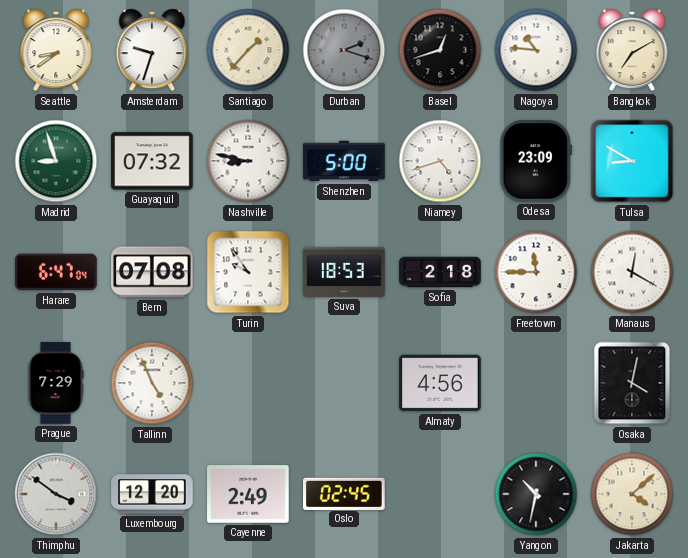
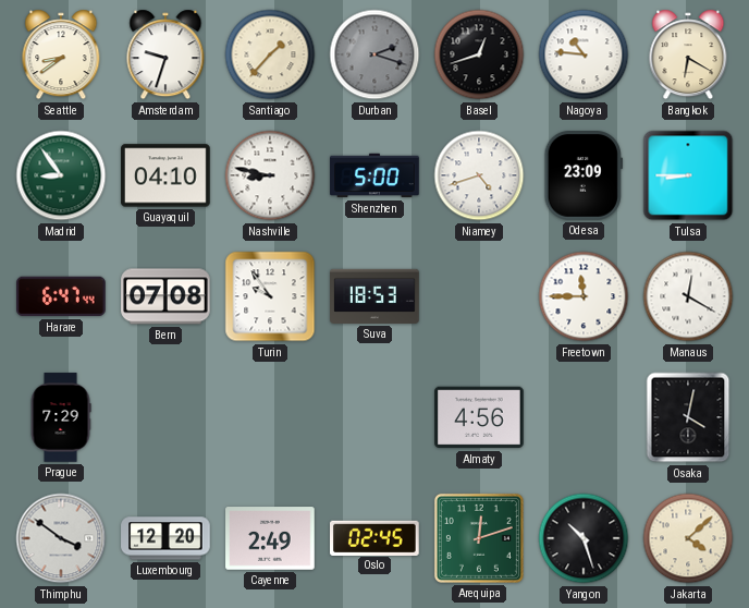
Bangkok: 7:10 -> 6:20
Madrid: 8:57 -> 8:54
Guayaquil: 07:32 -> 04:10
Tulsa: 8:50 -> 8:45
Harare: 6:47:04 -> 6:47:44
Sofia: 2:18 -> none
Tallinn: 4:56 -> none
Arequipa: none -> 12:12
Yangon: 10:32 -> 10:27
